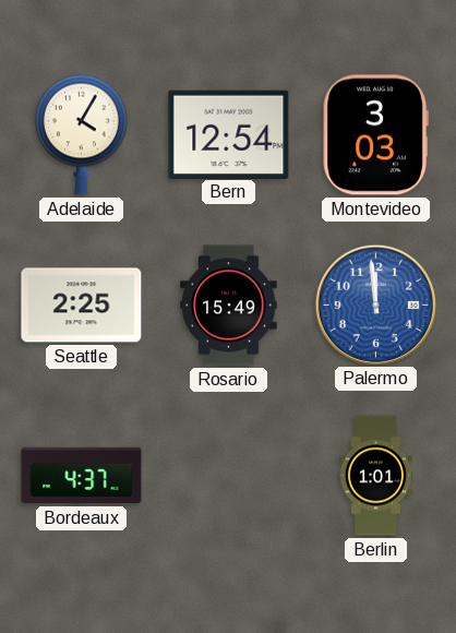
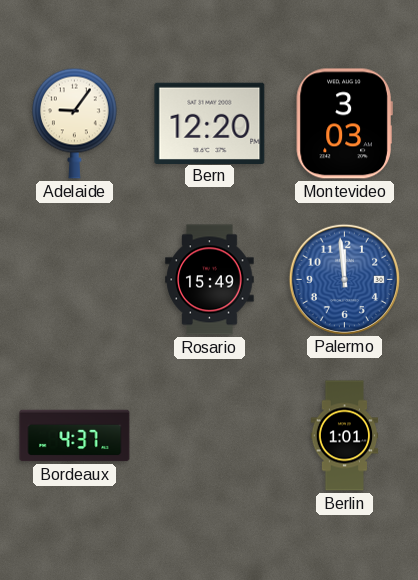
Adelaide: 4:05 -> 9:06
Bern: 12:54 -> 12:20
Seattle: 2:25 -> none
